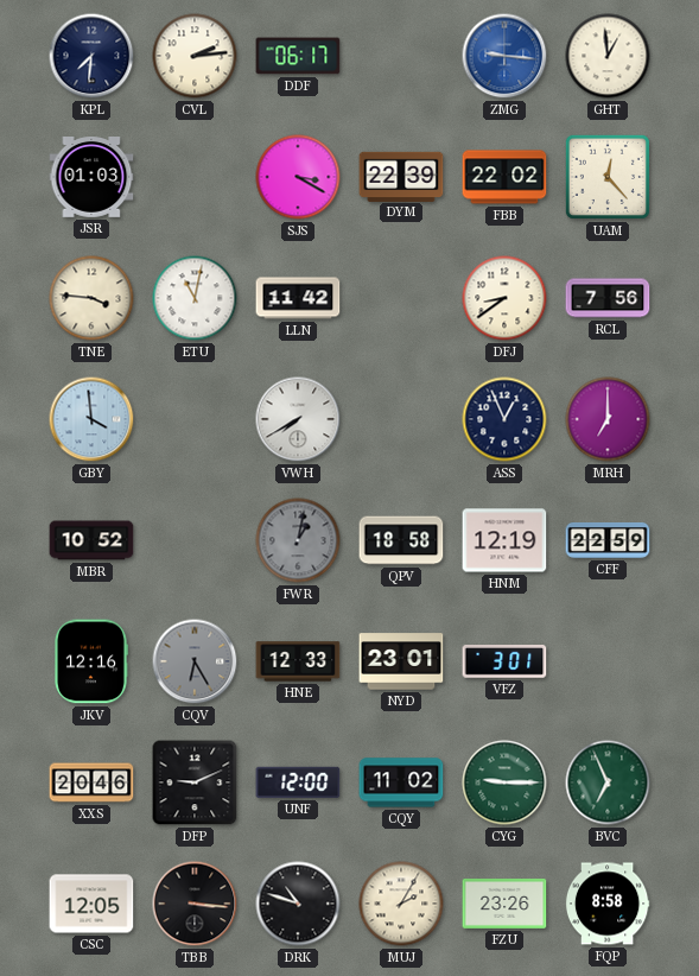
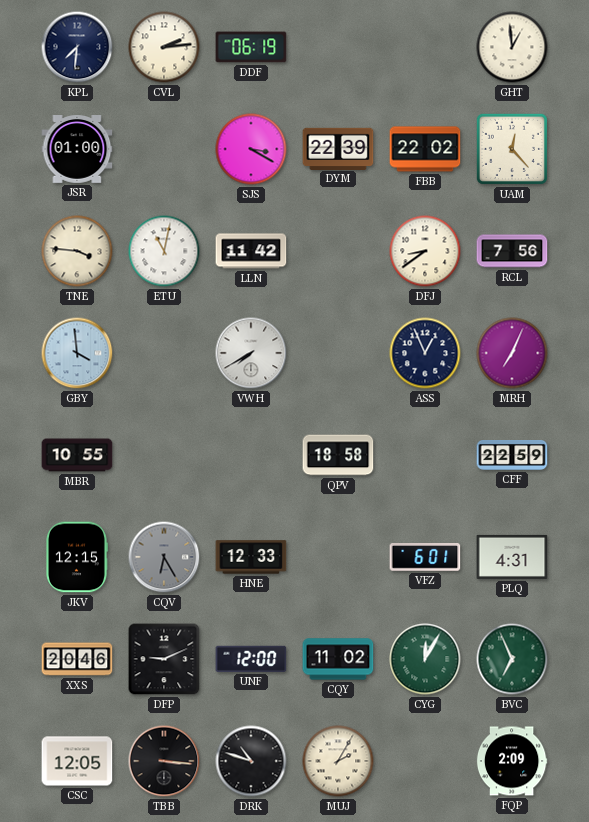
DDF: 06:17 -> 06:19
ZMG: 9:16 -> none
JSR: 01:03 -> 01:00
MRH: 7:00 -> 7:04
MBR: 10:52 -> 10:55
FWR: 1:02 -> none
HNM: 12:19 -> none
JKV: 12:16 -> 12:15
NYD: 23:01 -> none
VFZ: 3:01 -> 6:01
PLQ: none -> 4:31
CYG: 9:15 -> 12:05
FZU: 23:26 -> none
FQP: 8:58 -> 2:09
